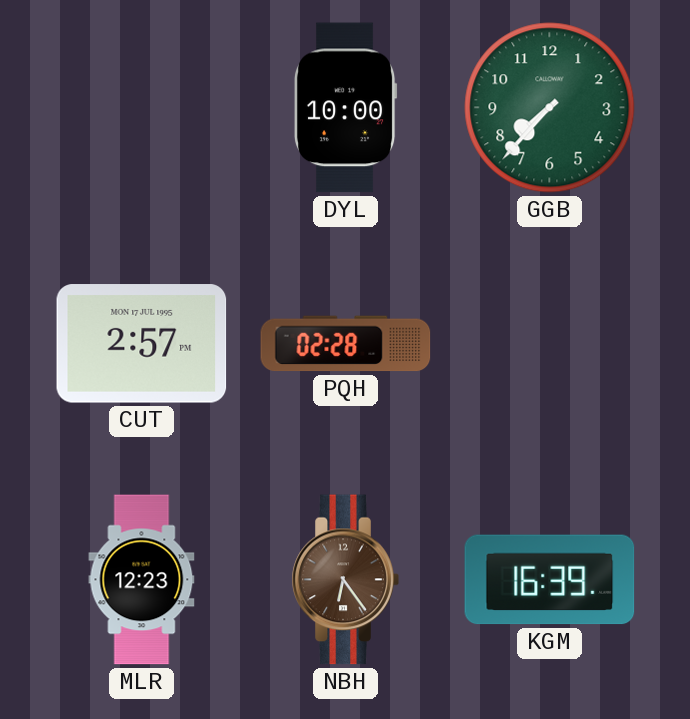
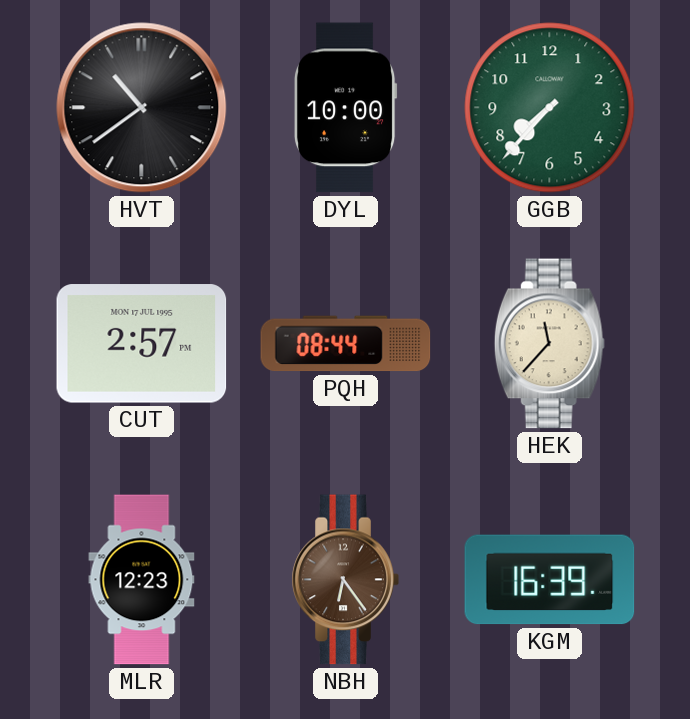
HVT: none -> 10:39
PQH: 02:28 -> 08:44
HEK: none -> 11:37
